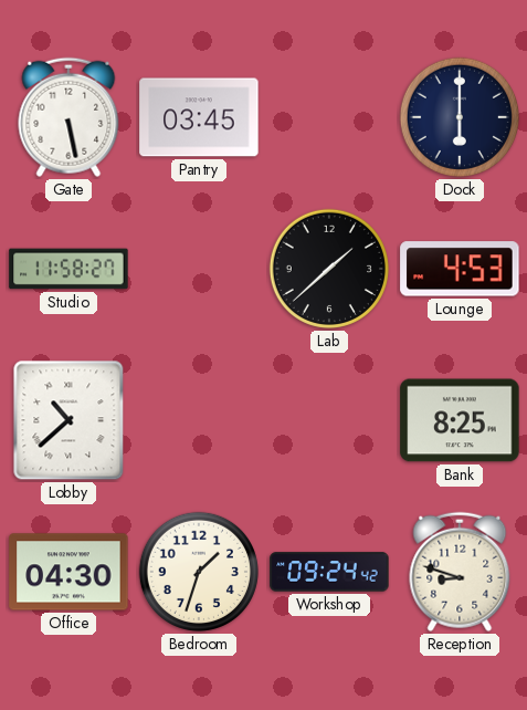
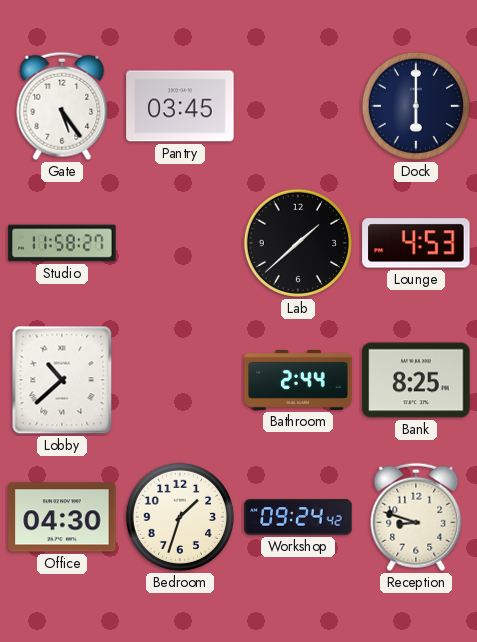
Gate: 5:28 -> 5:24
Bathroom: none -> 2:44
